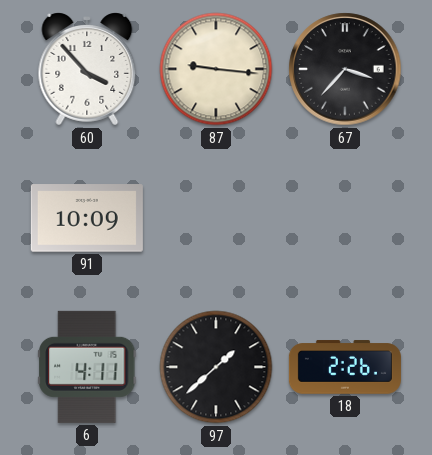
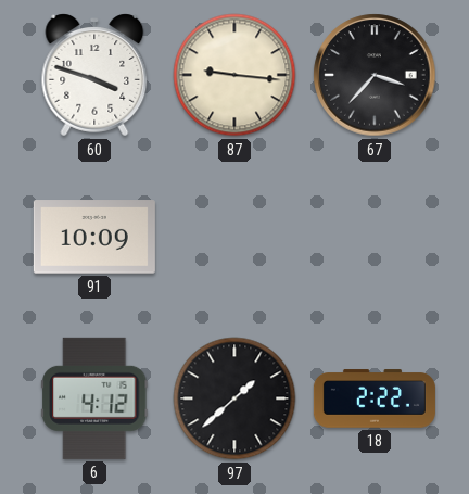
60: 3:53 -> 3:48
6: 4:11 -> 4:12
18: 2:26 -> 2:22
